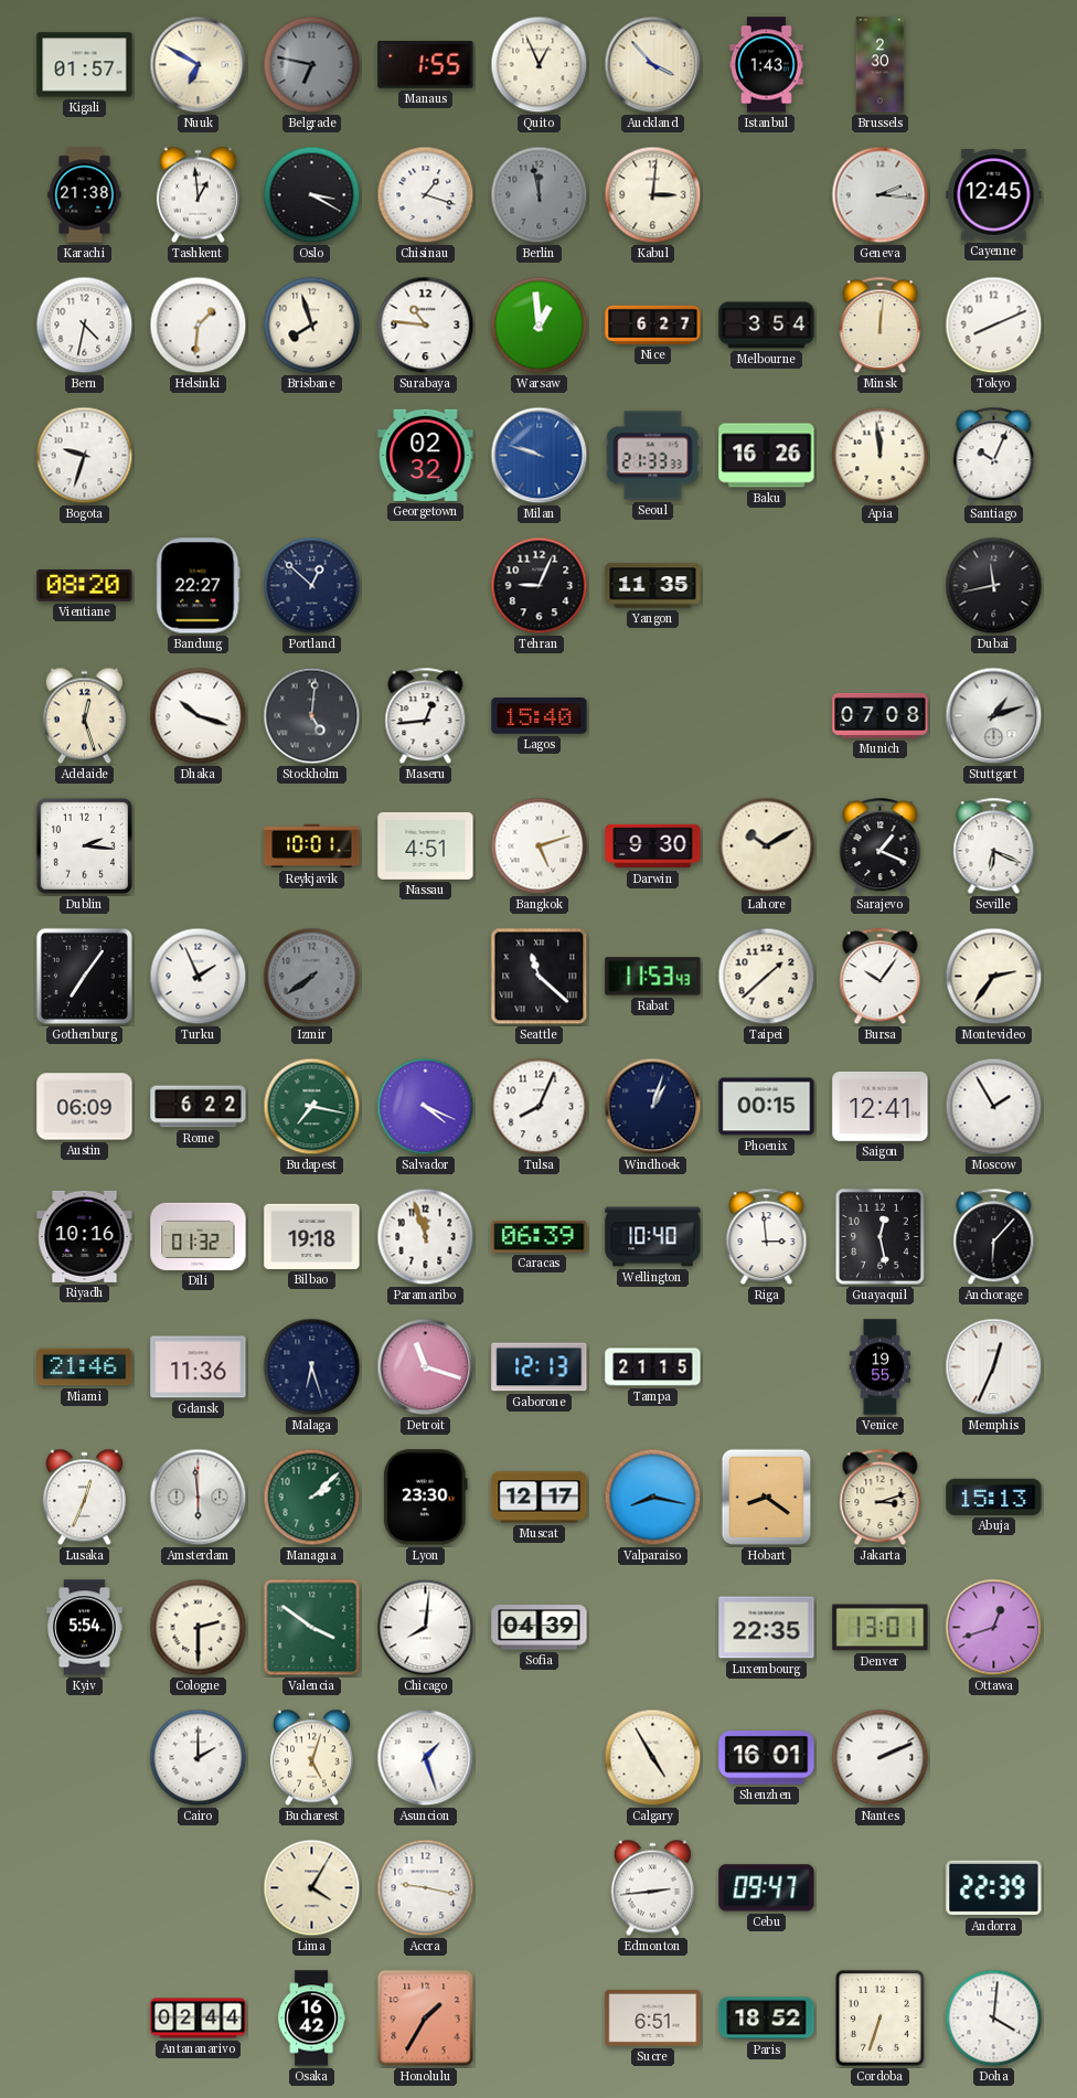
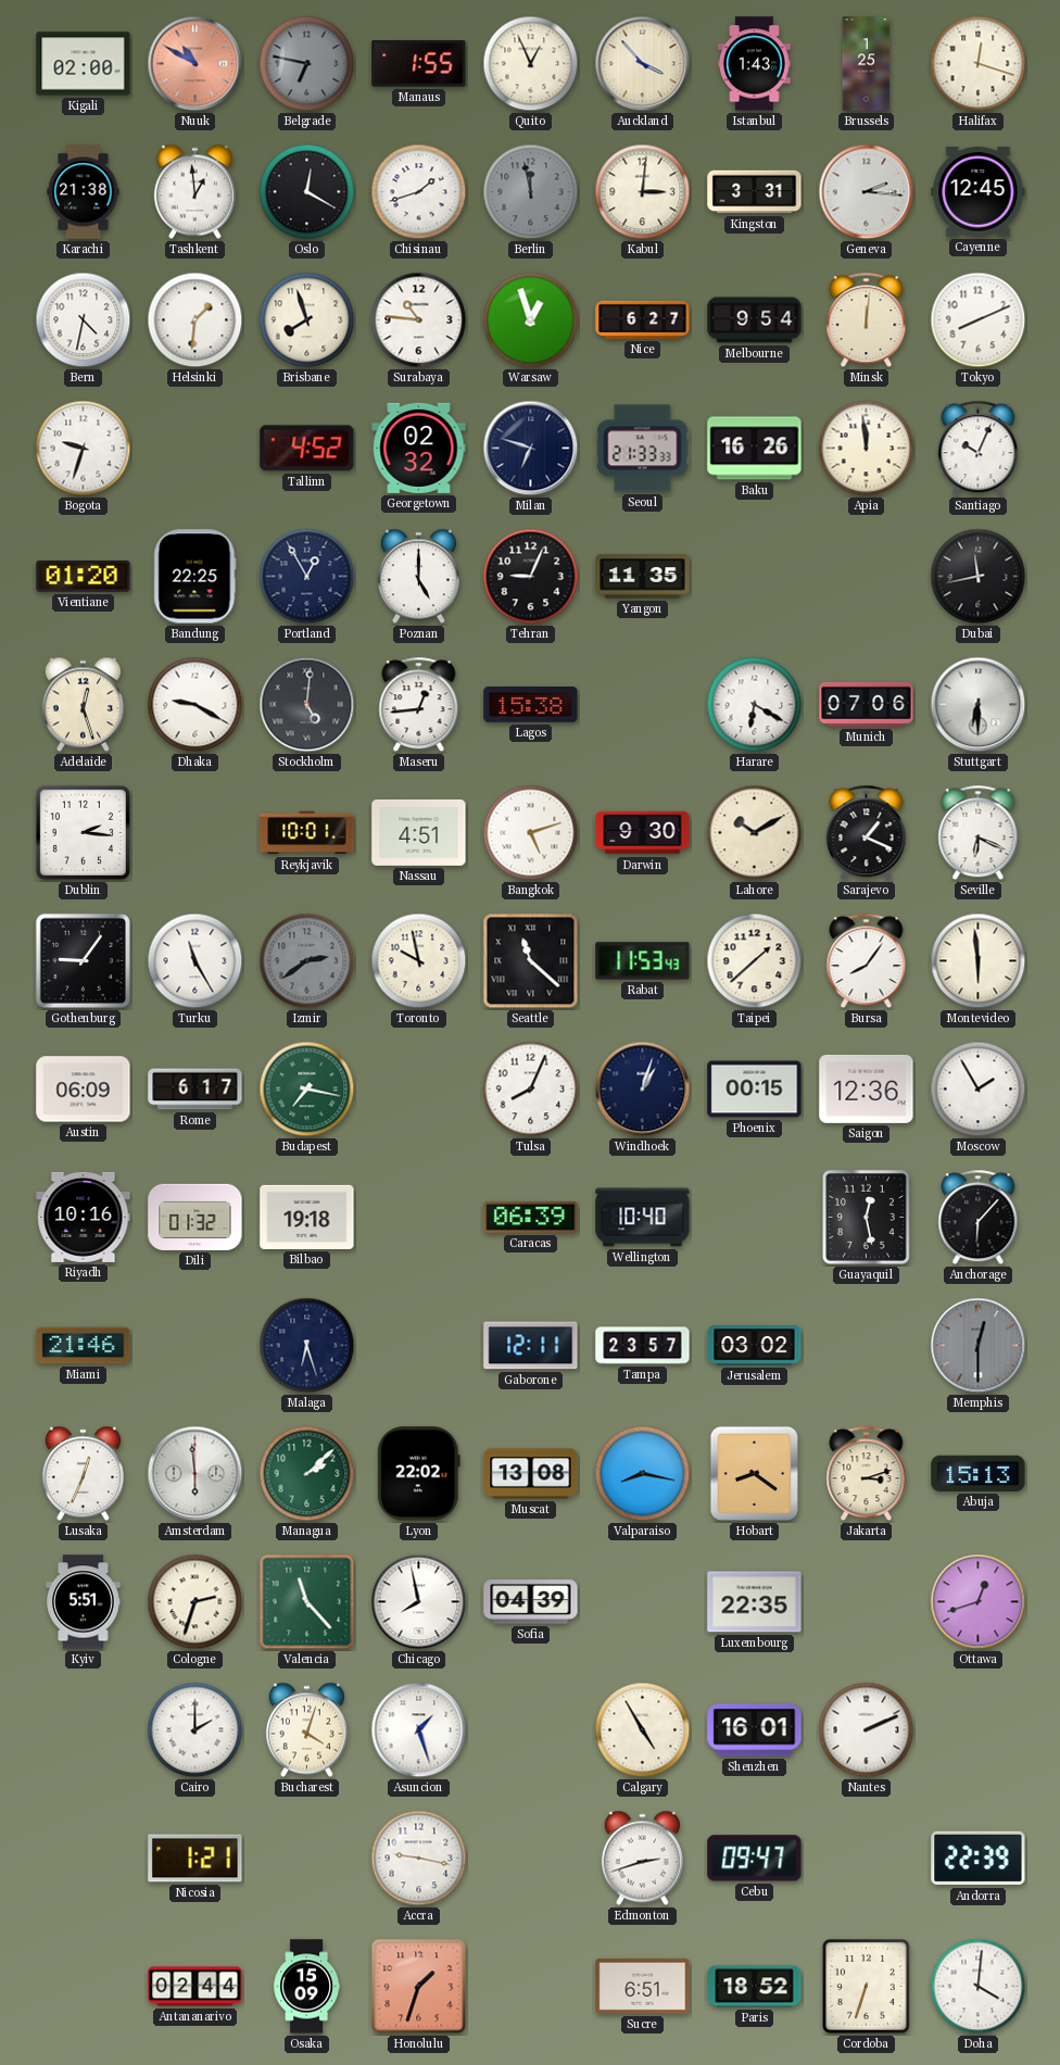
Kigali: 01:57 -> 02:00
Nuuk: 6:50 -> 10:50
Nuuk dial: cream -> salmon
Brussels: 2:30 -> 1:25
Halifax: none -> 12:18
Oslo: 3:20 -> 12:20
Chisinau: 1:18 -> 1:42
Kingston: none -> 3:31
Warsaw: 12:59 -> 12:57
Melbourne: 3:54 -> 9:54
Tallinn: none -> 4:52
Milan: 9:48 -> 6:48
Milan dial: blue -> navy
Vientiane: 08:20 -> 01:20
Bandung: 22:27 -> 22:25
Portland: 12:52 -> 12:55
Poznan: none -> 5:00
Dhaka: 10:18 -> 9:20
Lagos: 15:40 -> 15:38
Harare: none -> 6:20
Munich: 07:08 -> 07:06
Stuttgart: 1:12 -> 6:30
Gothenburg: 7:06 -> 9:06
Turku: 1:56 -> 11:25
Izmir: 7:39 -> 2:39
Toronto: none -> 9:58
Bursa: 10:06 -> 8:06
Montevideo: 2:36 -> 5:59
Rome: 6:22 -> 6:17
Salvador: 4:19 -> none
Saigon: 12:41 -> 12:36
Paramaribo: 11:57 -> none
Riga: 2:59 -> none
Gdansk: 11:36 -> none
Detroit: 11:18 -> none
Gaborone: 12:13 -> 12:11
Tampa: 21:15 -> 23:57
Jerusalem: none -> 03:02
Venice: 19:55 -> none
Memphis: 12:34 -> 12:30
Memphis dial: white -> grey
Lyon: 23:30 -> 22:02
Muscat: 12:17 -> 13:08
Kyiv: 5:54 -> 5:51
Cologne: 2:30 -> 2:33
Valencia: 3:51 -> 11:23
Chicago: 8:01 -> 7:58
Denver: 13:01 -> none
Bucharest: 5:03 -> 4:03
Nicosia: none -> 1:21
Lima: 4:05 -> none
Edmonton: 2:44 -> 2:42
Osaka: 16:42 -> 15:09
Honolulu: 1:35 -> 1:33
